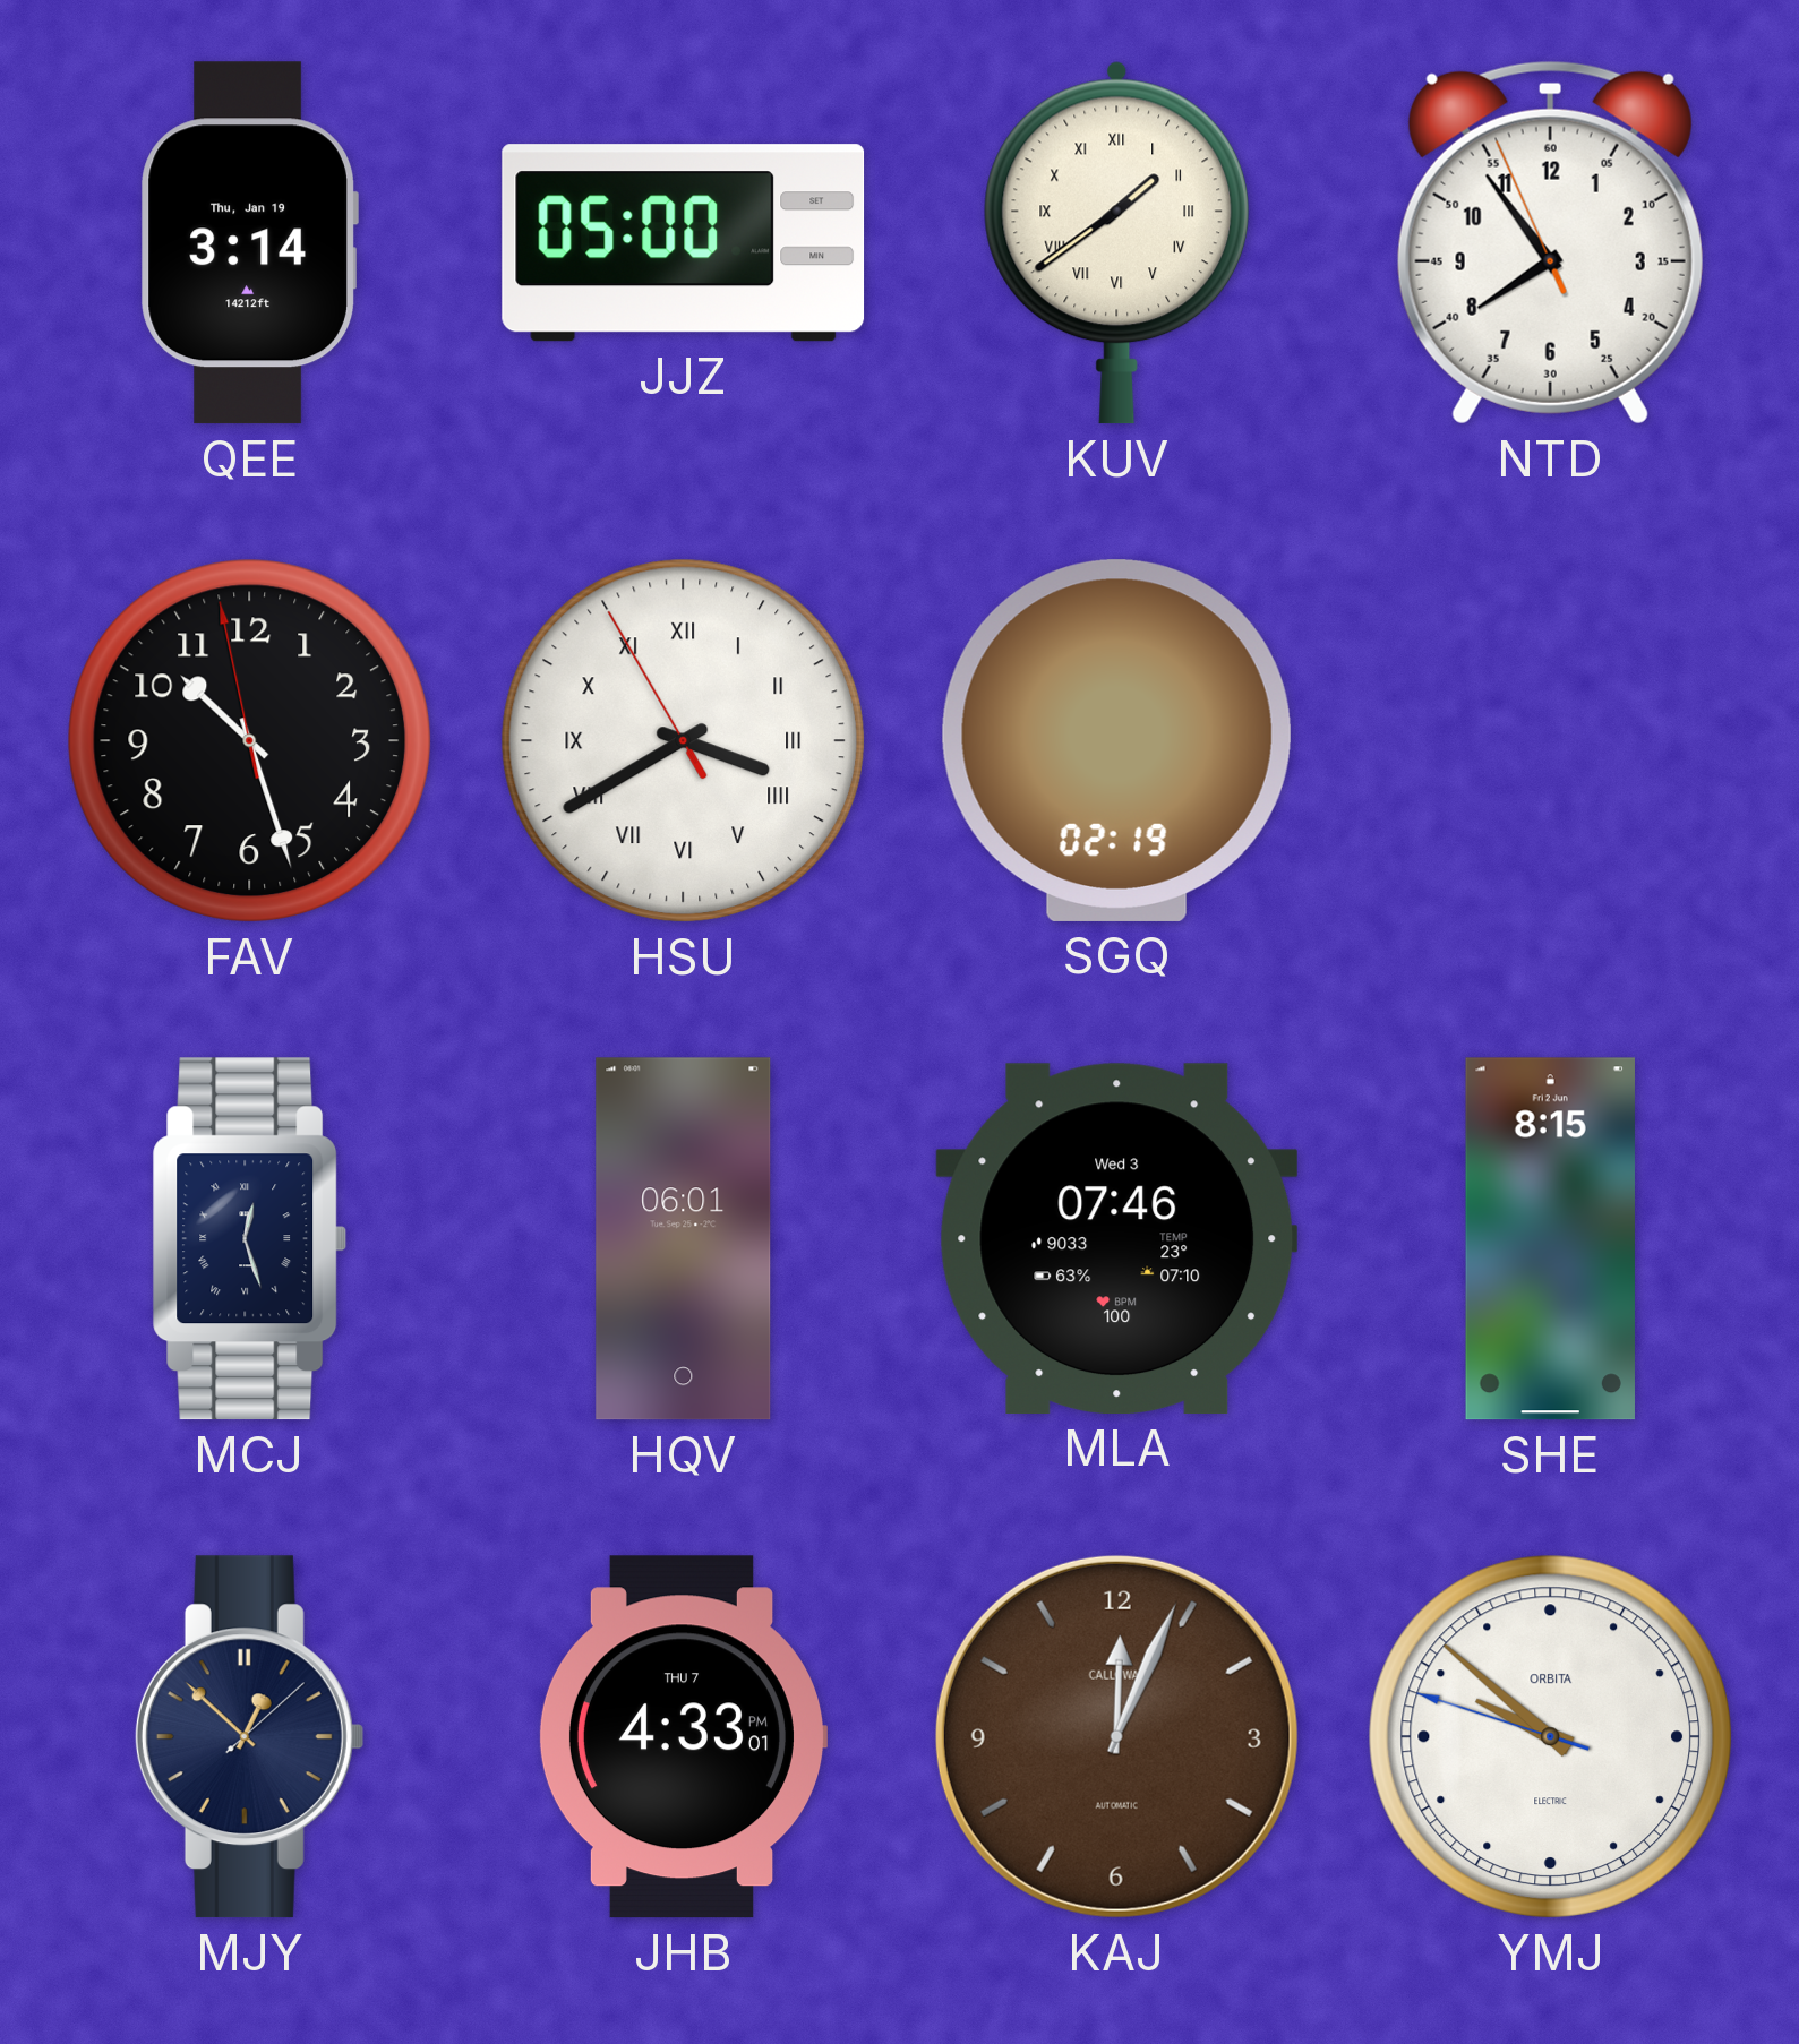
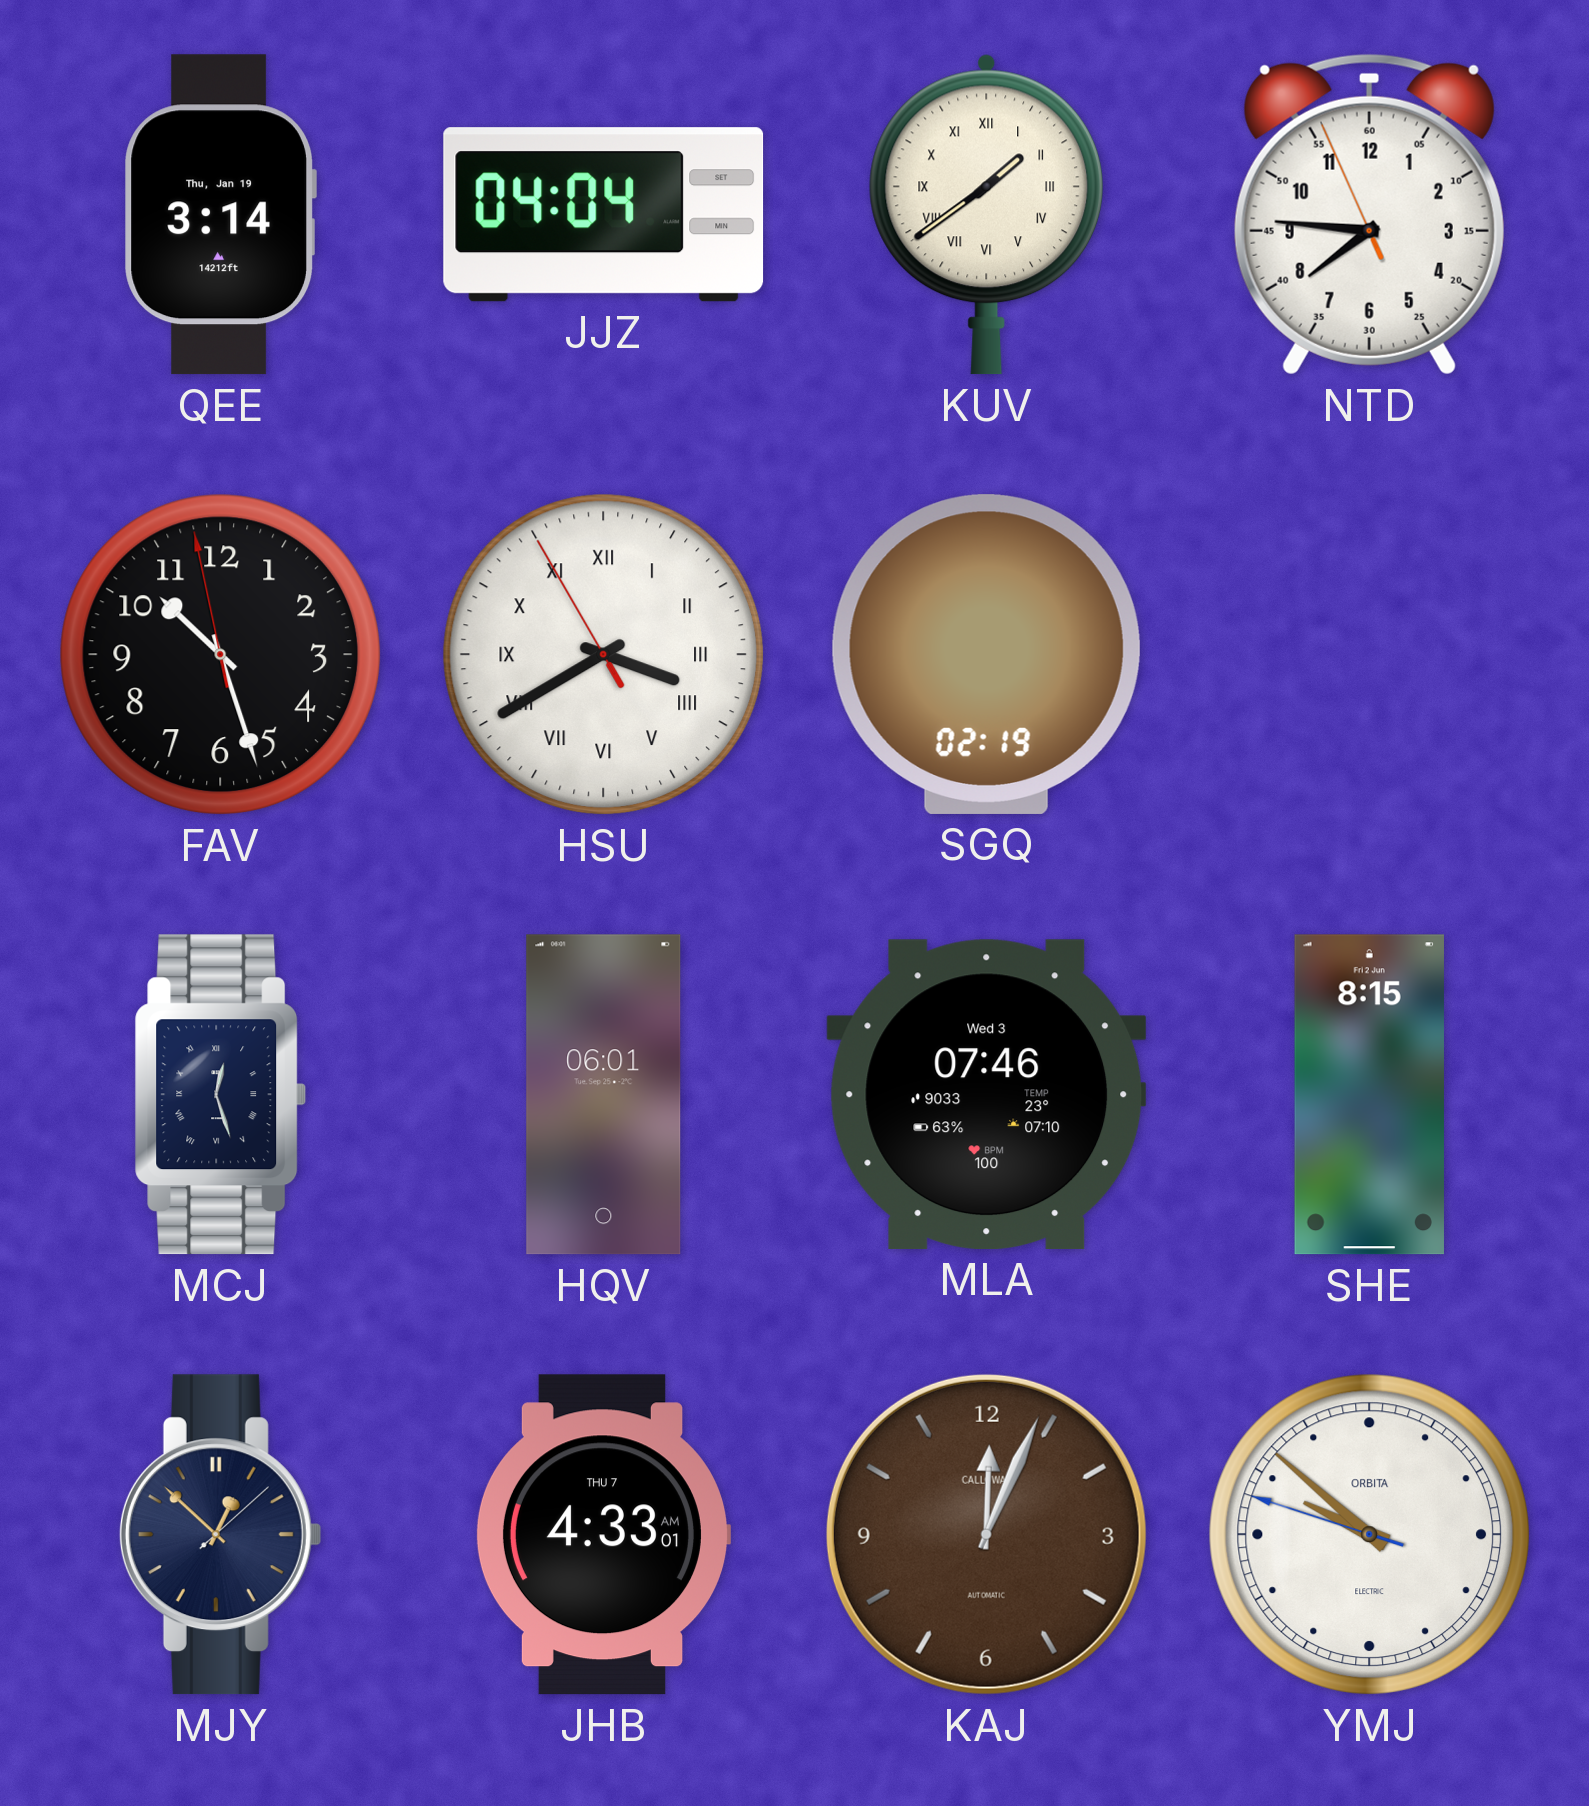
JJZ: 05:00 -> 04:04
NTD: 7:53 -> 7:45
JHB: 4:33:01 PM -> 4:33:01 AM
